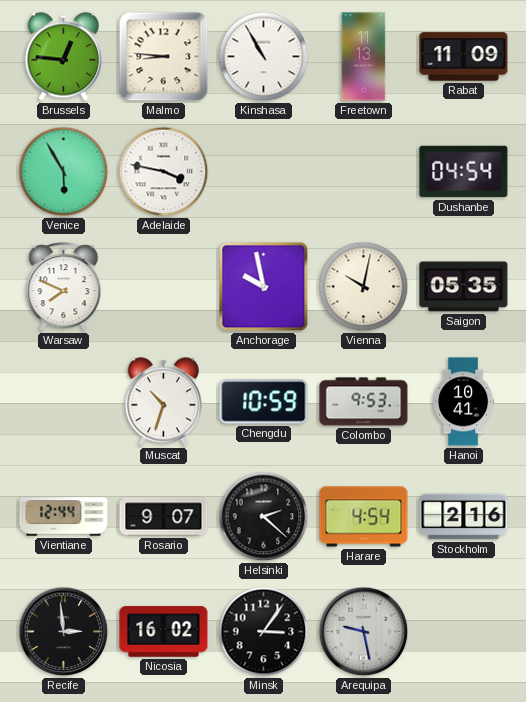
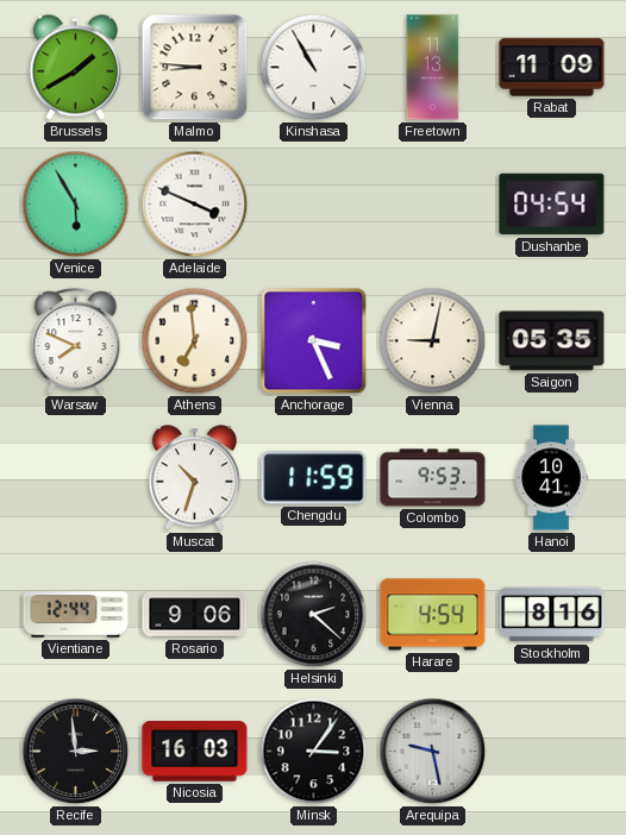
Brussels: 12:46 -> 1:40
Adelaide: 3:47 -> 3:49
Athens: none -> 6:59
Anchorage: 9:58 -> 3:26
Vienna: 10:02 -> 9:02
Chengdu: 10:59 -> 11:59
Rosario: 9:07 -> 9:06
Stockholm: 2:16 -> 8:16
Nicosia: 16:02 -> 16:03
